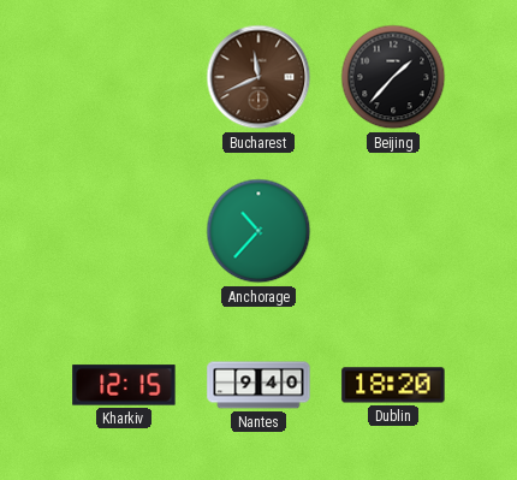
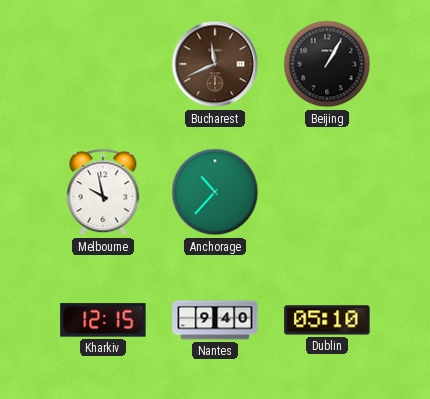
Beijing: 1:37 -> 1:05
Melbourne: none -> 9:58
Dublin: 18:20 -> 05:10
